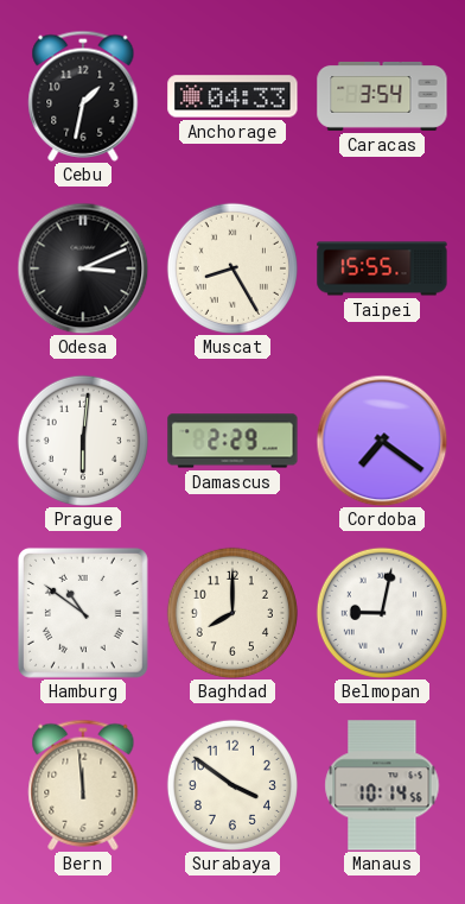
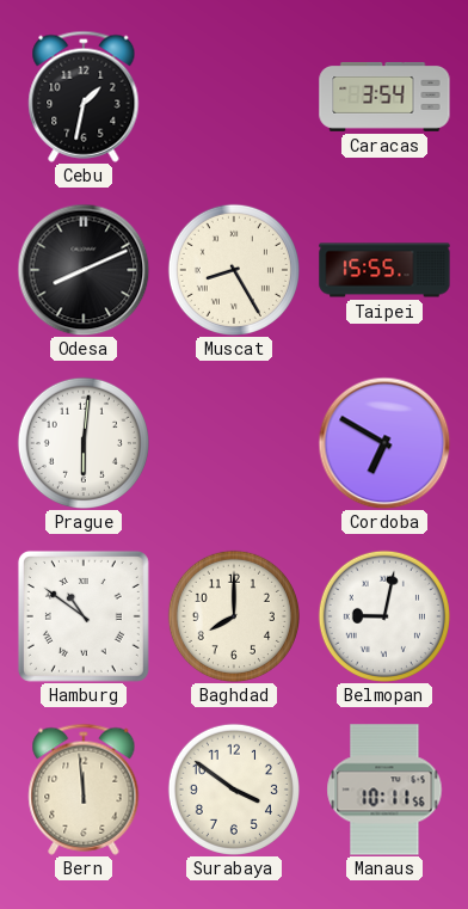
Anchorage: 04:33 -> none
Odesa: 3:11 -> 8:11
Damascus: 2:29 -> none
Cordoba: 7:21 -> 6:50
Manaus: 10:14 -> 10:11
